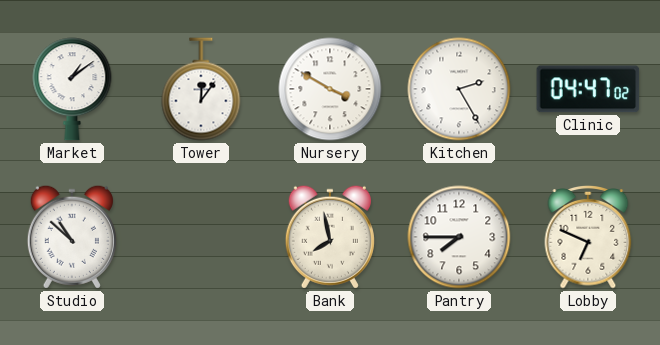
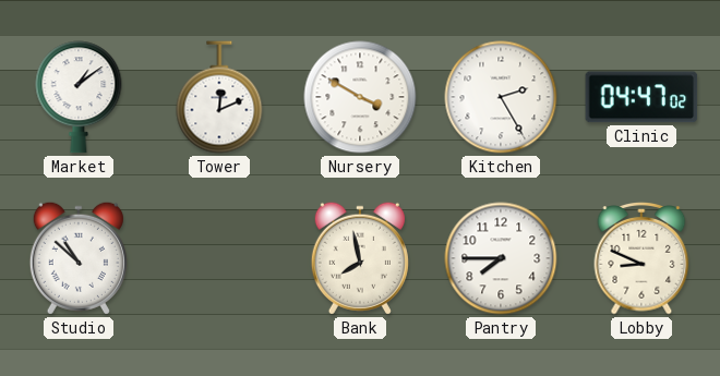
Tower: 12:06 -> 12:11
Lobby: 6:49 -> 8:49
